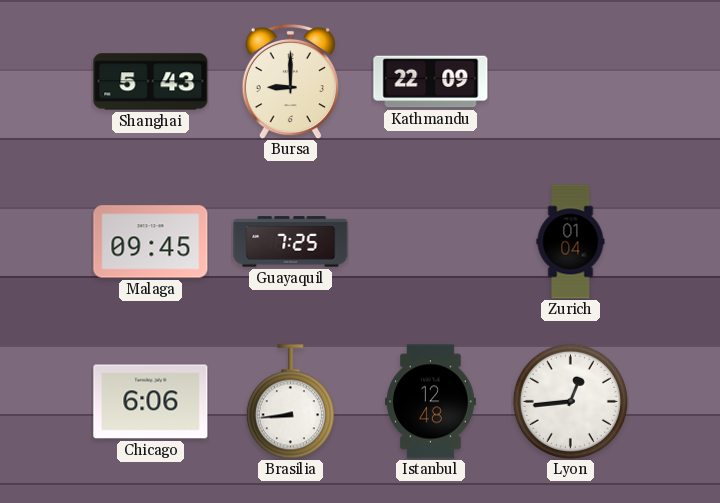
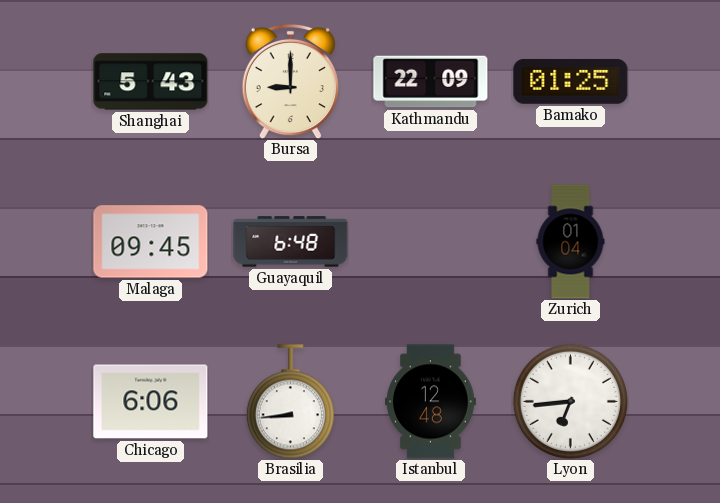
Bamako: none -> 01:25
Guayaquil: 7:25 -> 6:48
Lyon: 12:44 -> 6:44
